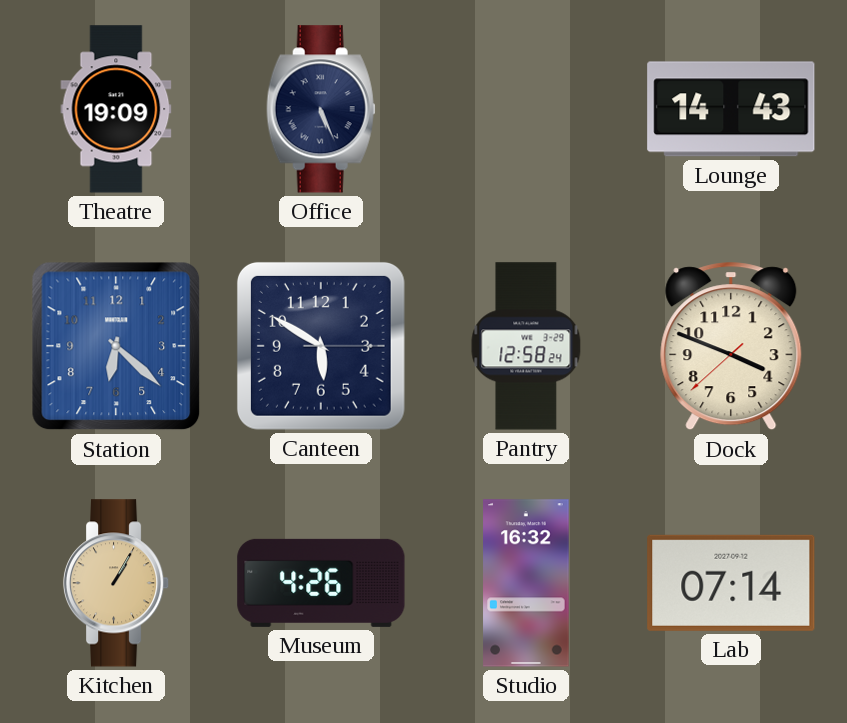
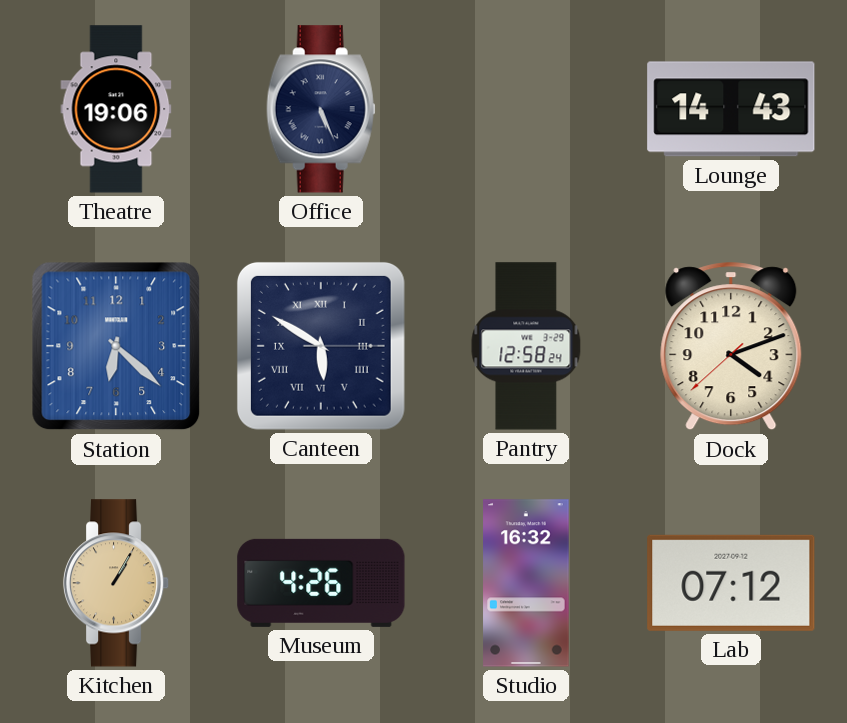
Theatre: 19:09 -> 19:06
Canteen numerals: Arabic -> Roman
Dock: 3:48 -> 4:11
Lab: 07:14 -> 07:12
